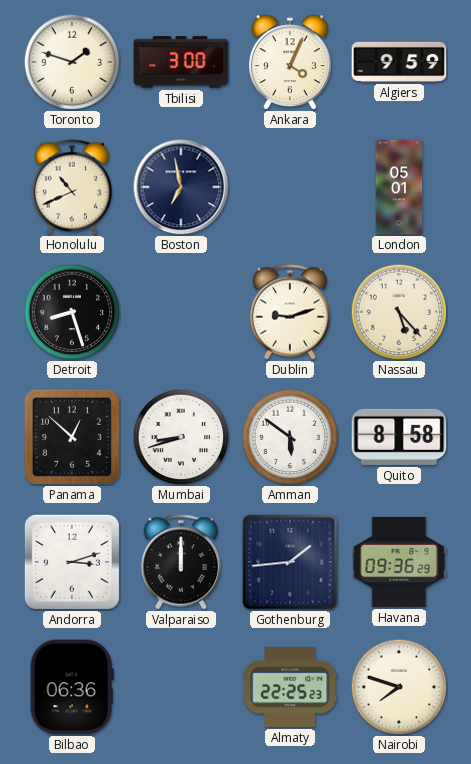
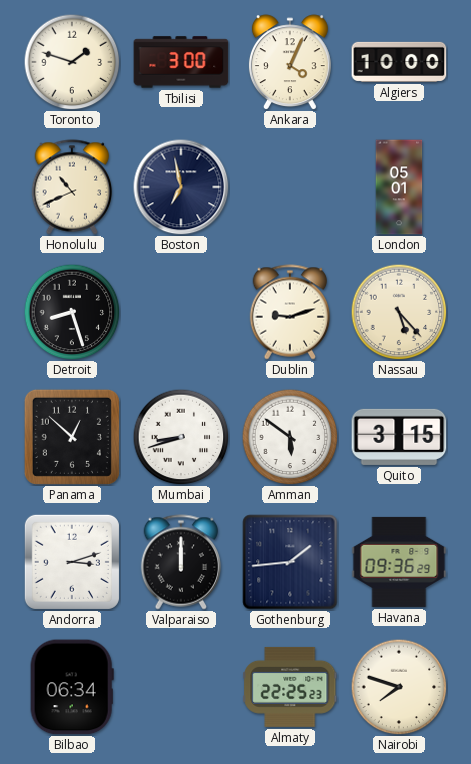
Algiers: 9:59 -> 10:00
Quito: 8:58 -> 3:15
Bilbao: 06:36 -> 06:34
